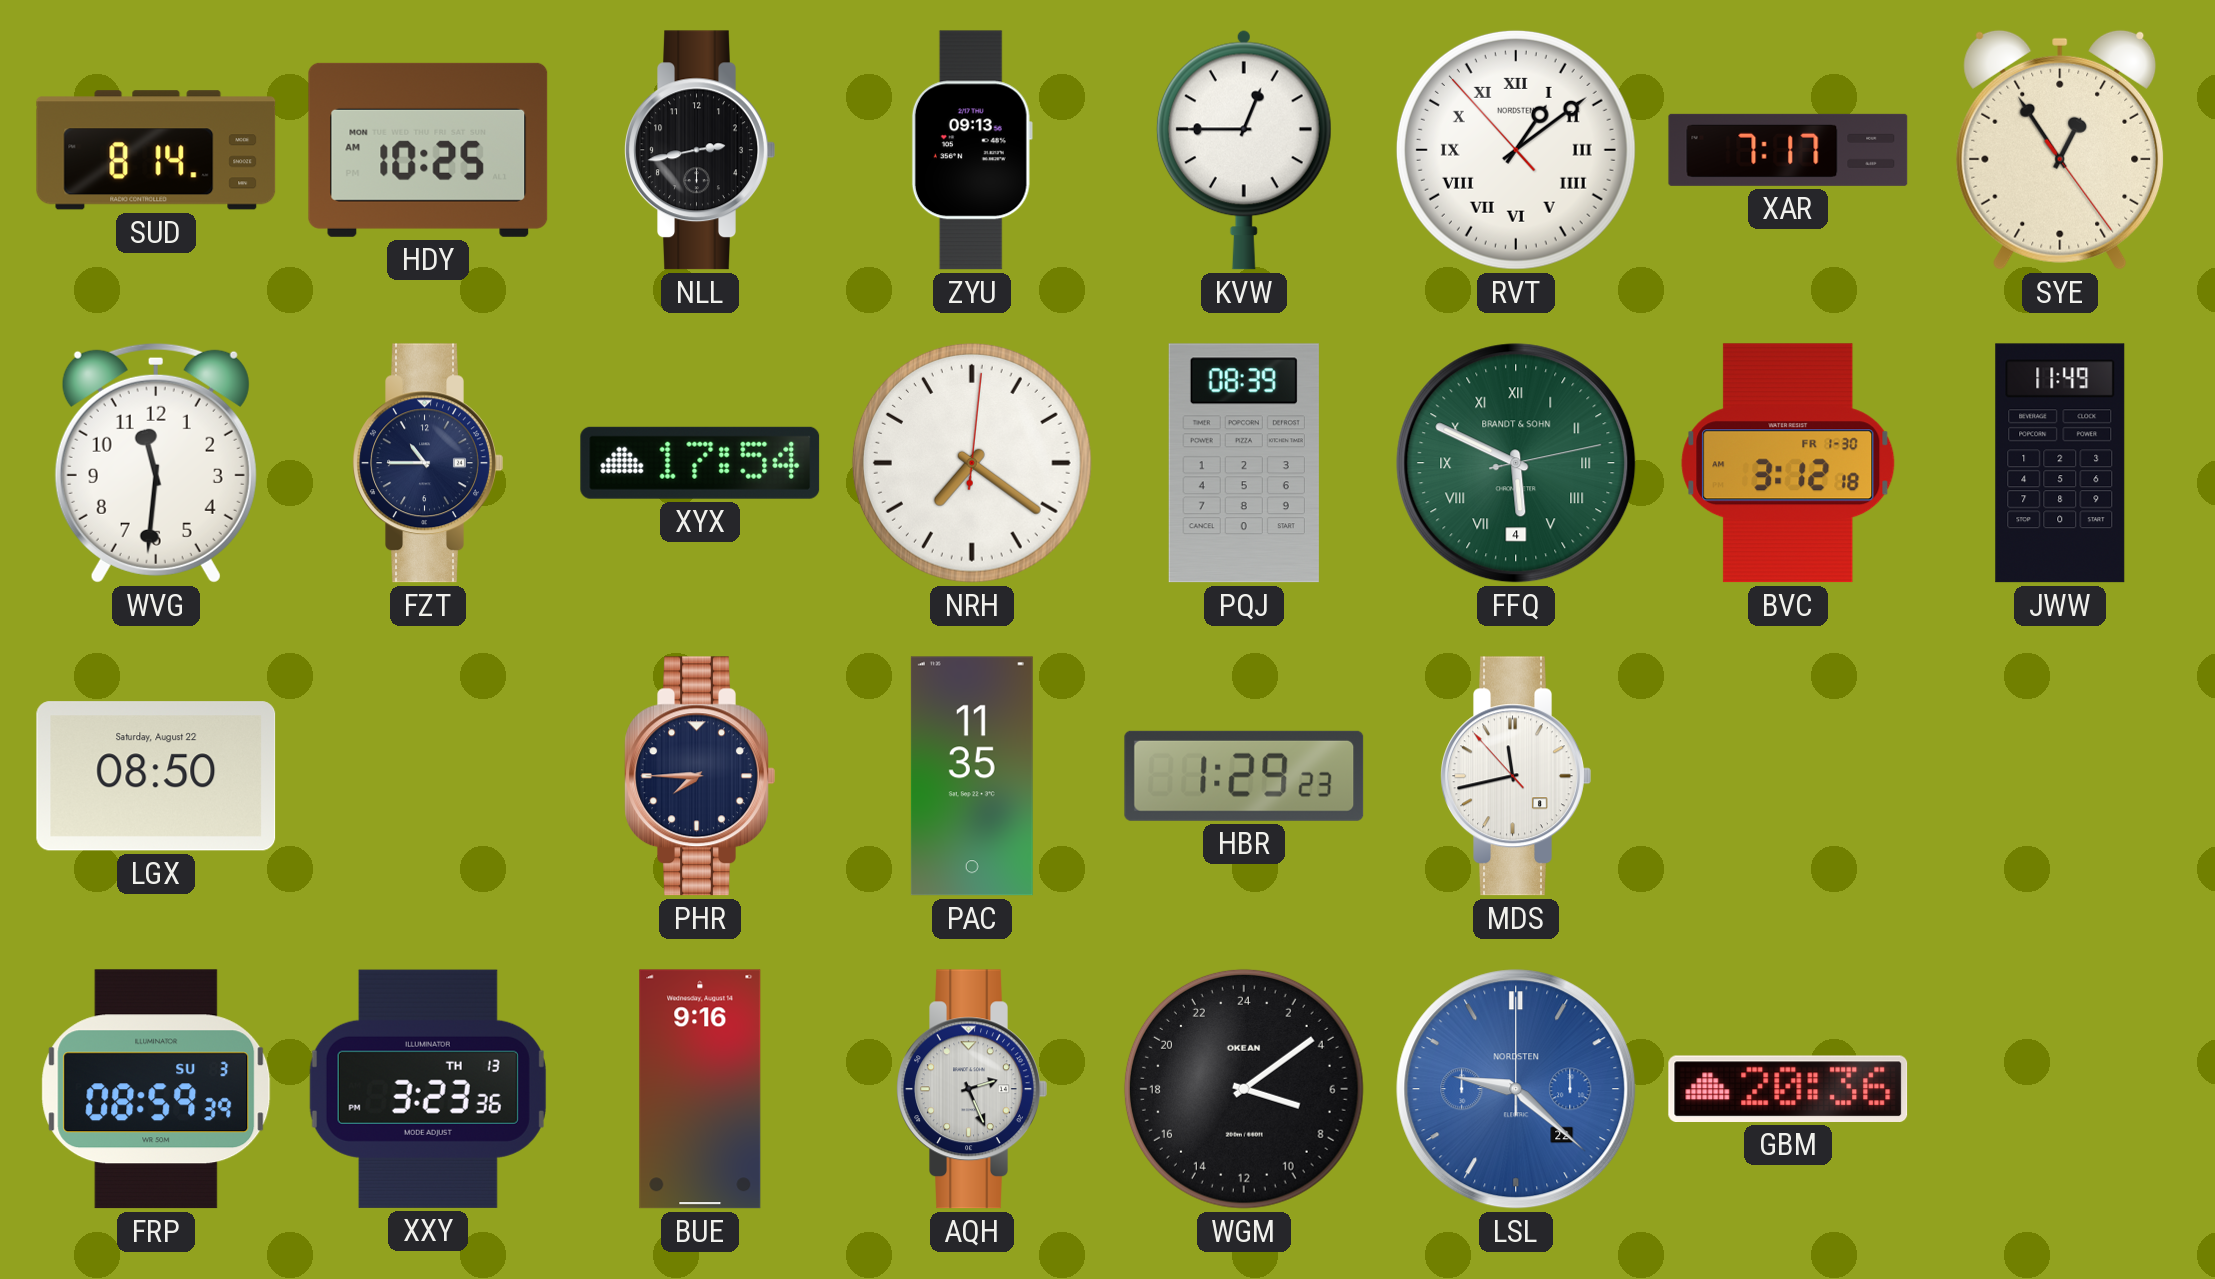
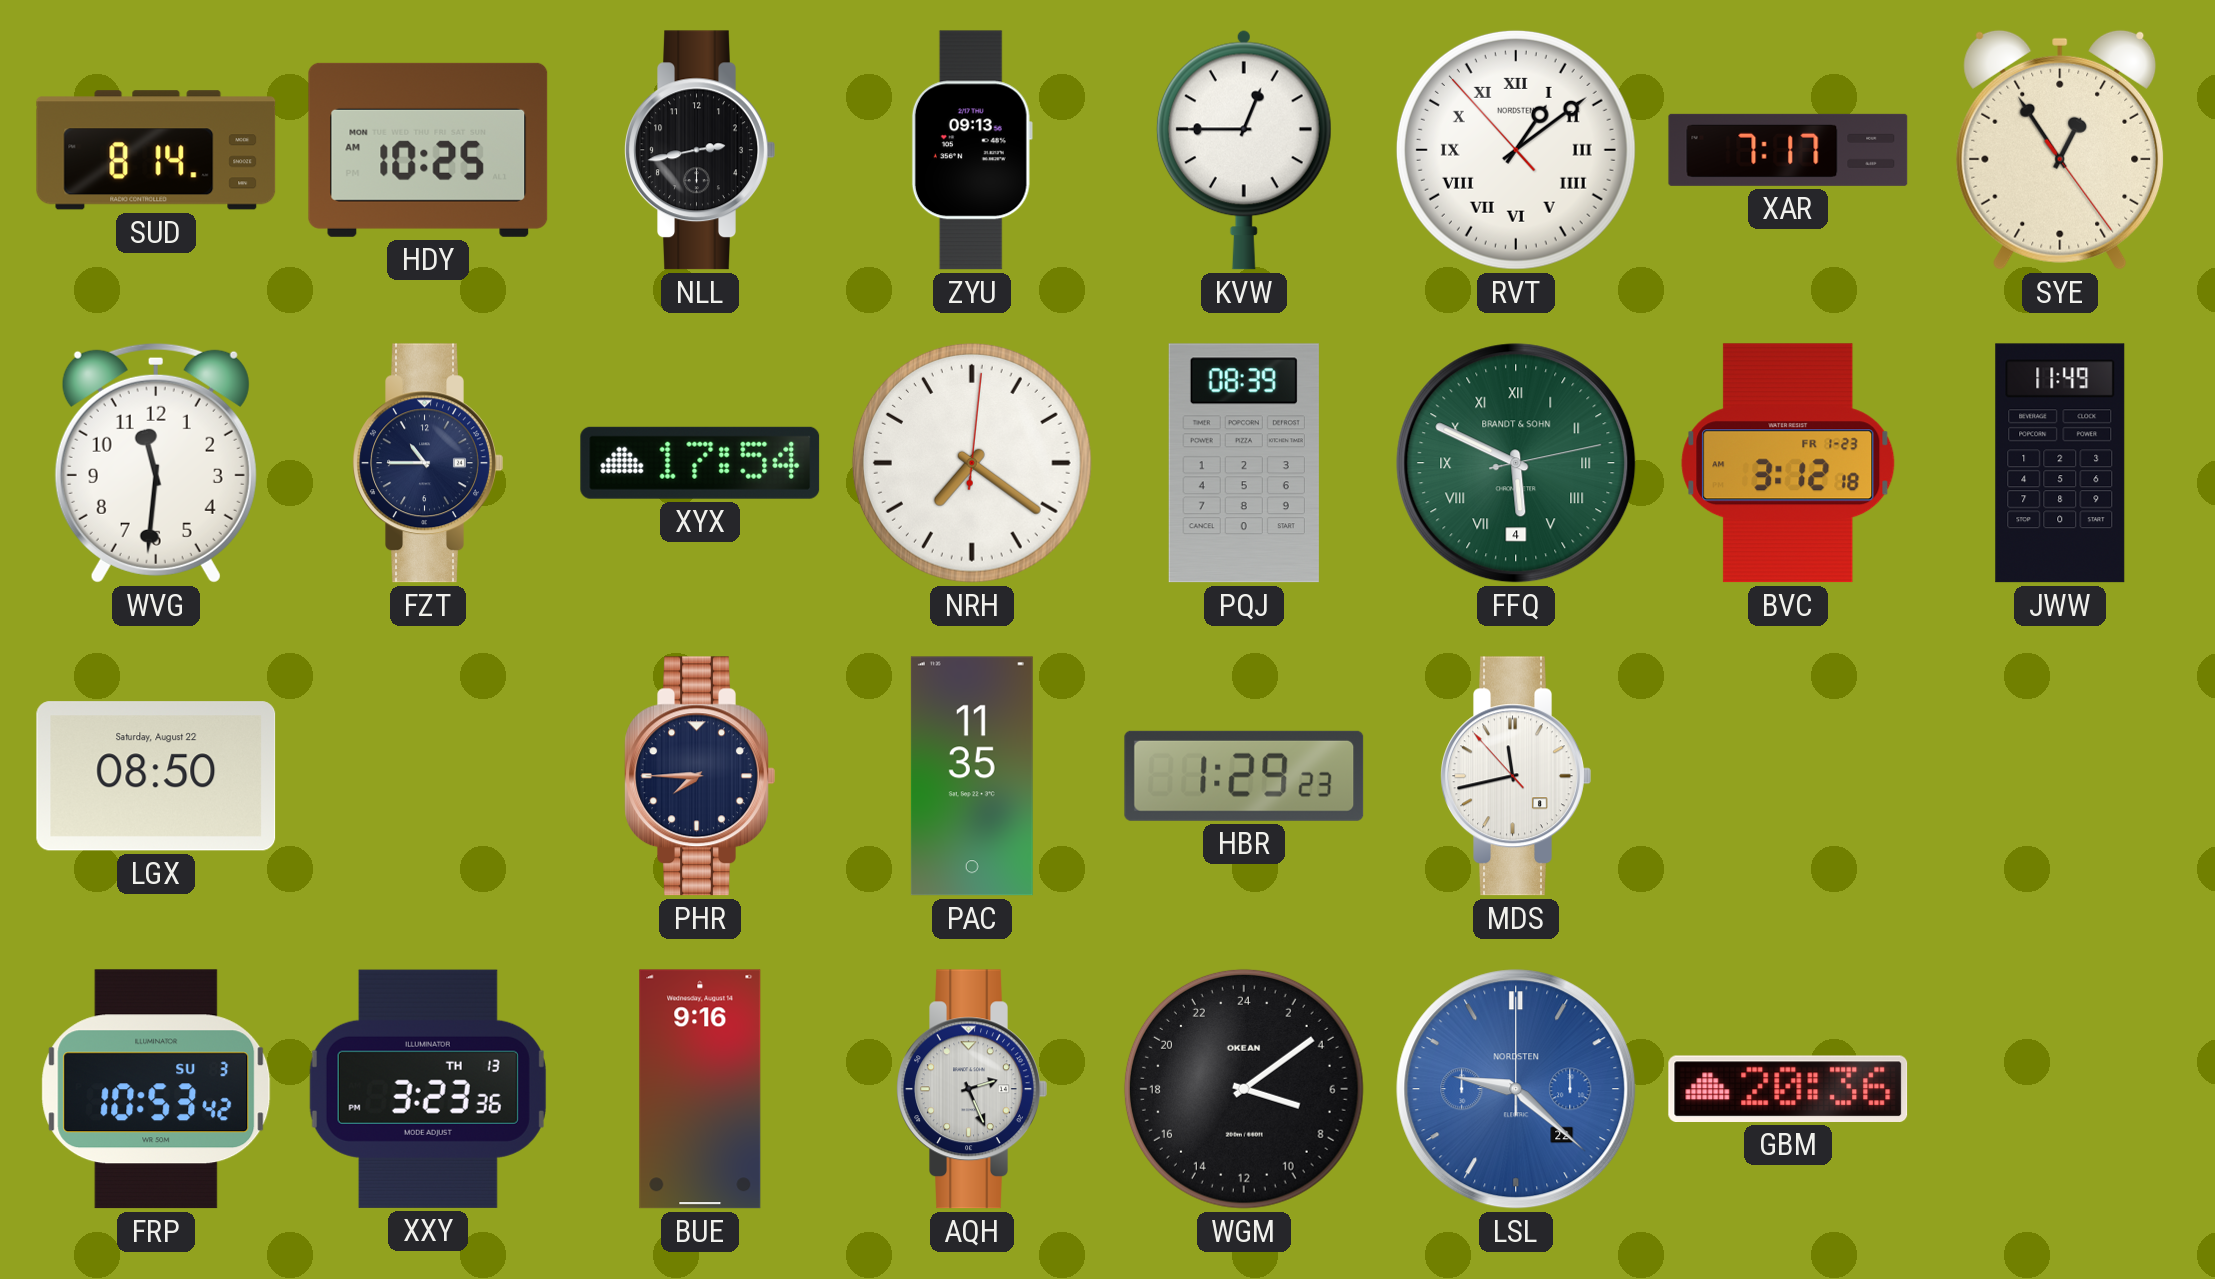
BVC date: FR 1-30 -> FR 1-23
FRP: 08:59 -> 10:53
